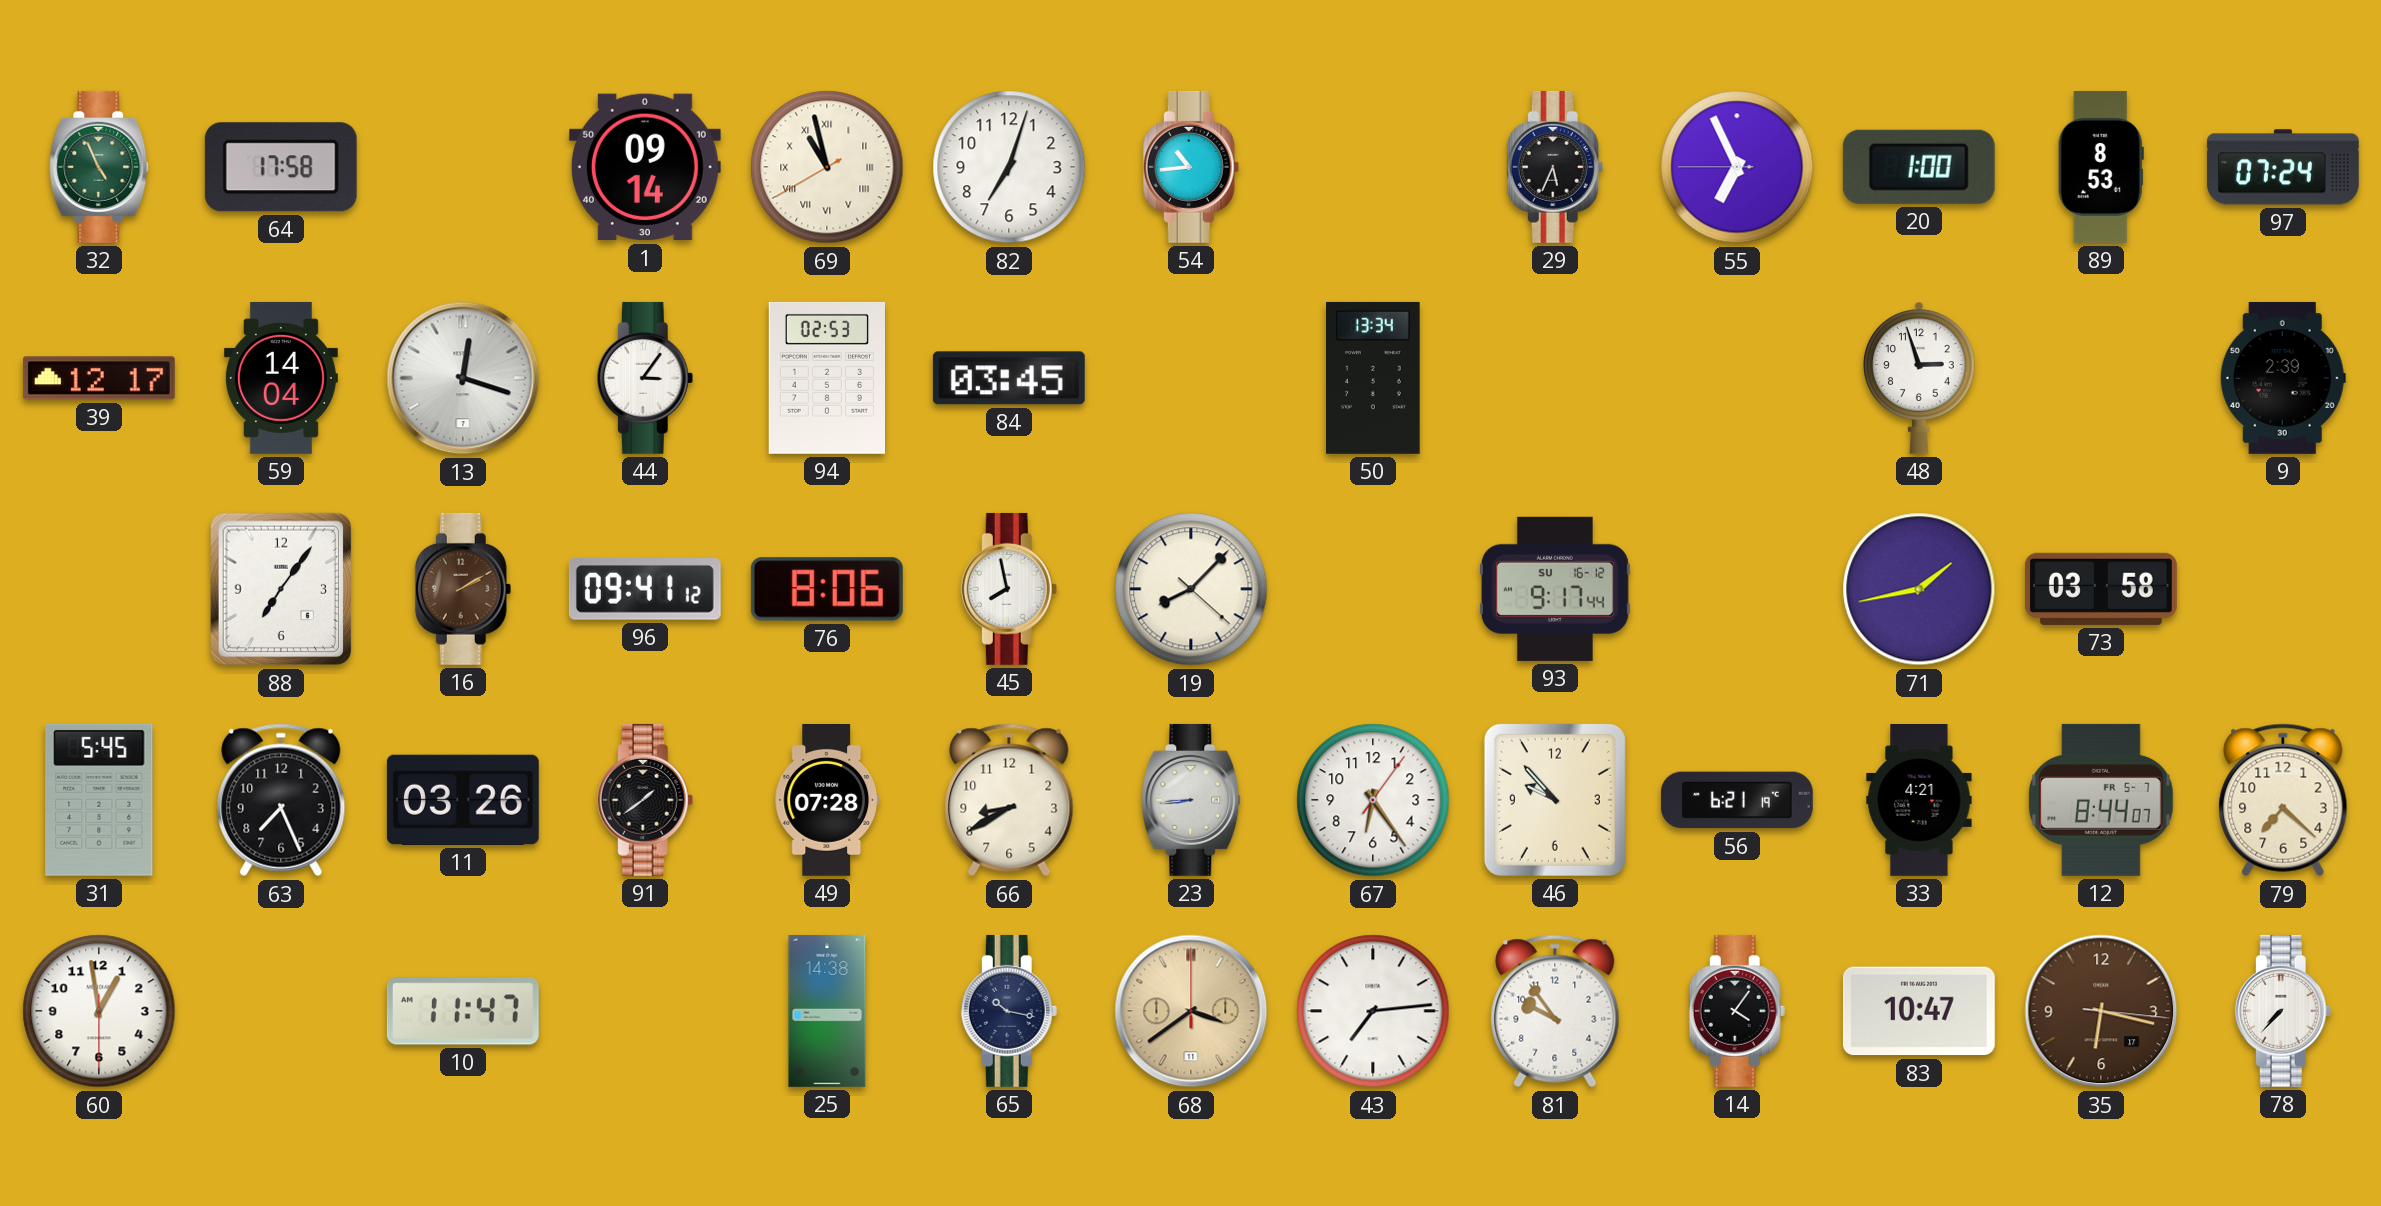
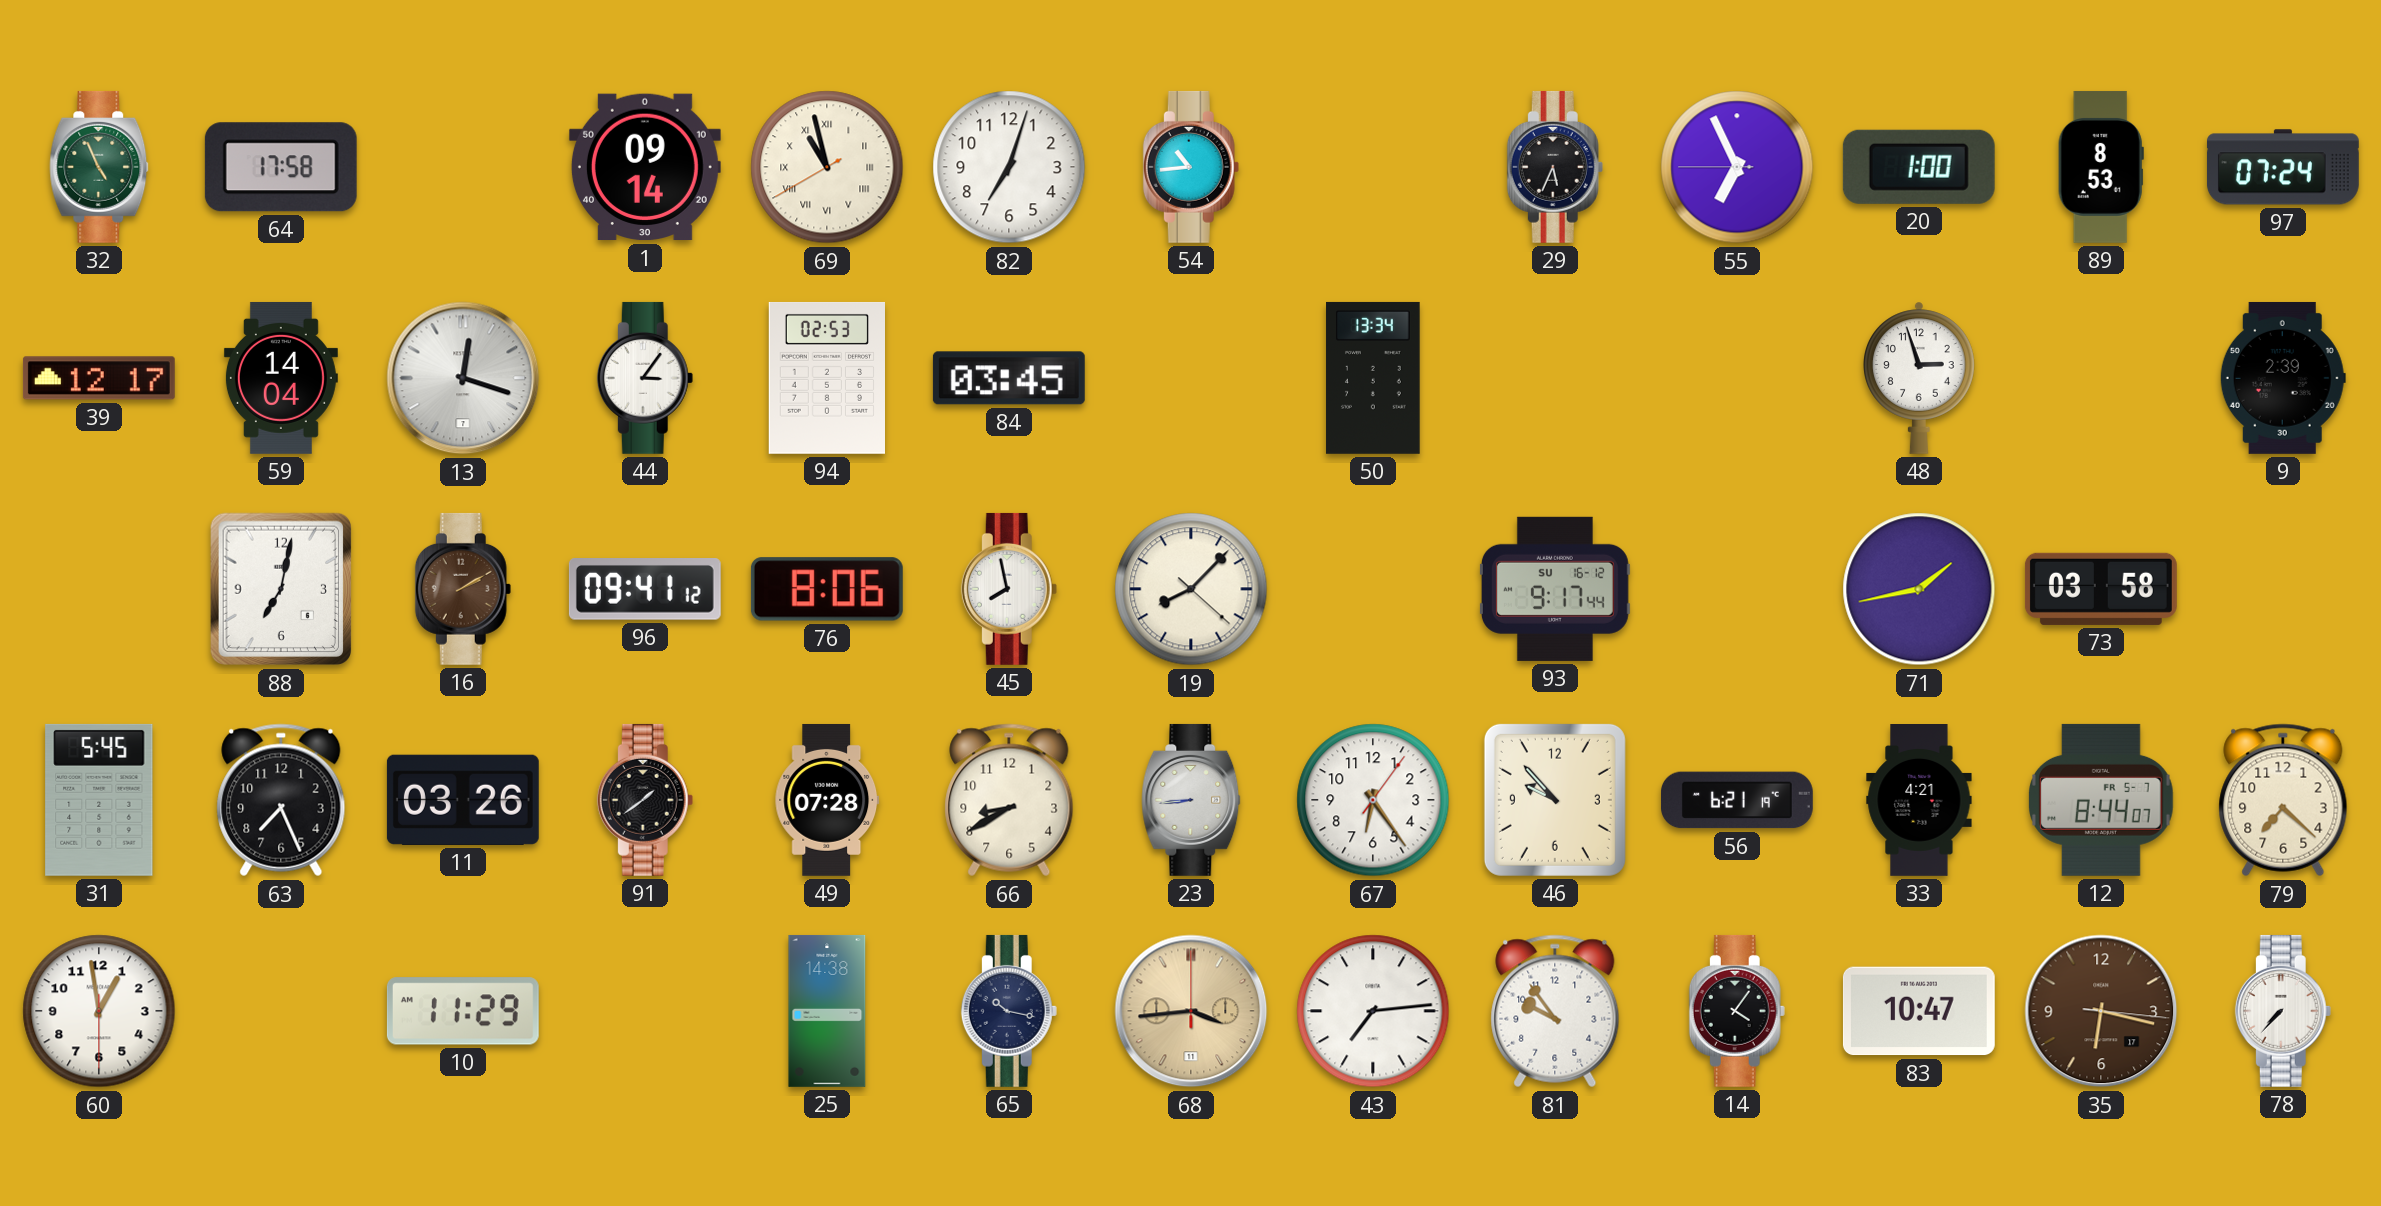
88: 7:06 -> 7:02
10: 11:47 -> 11:29
68: 3:39 -> 3:44
